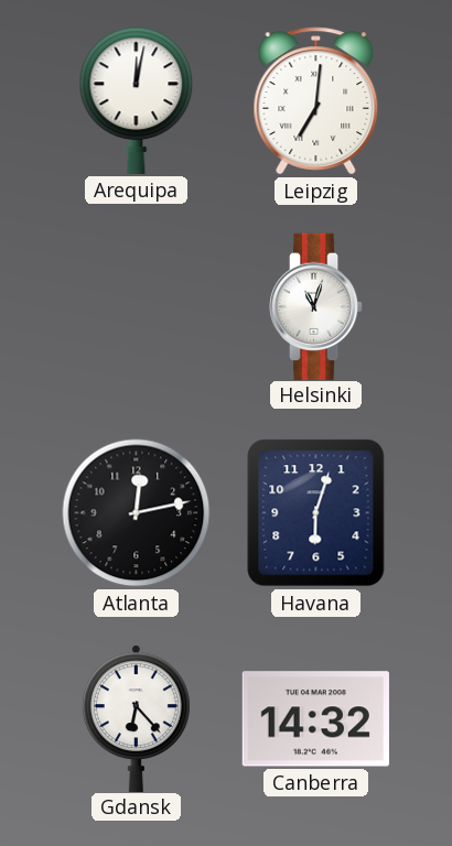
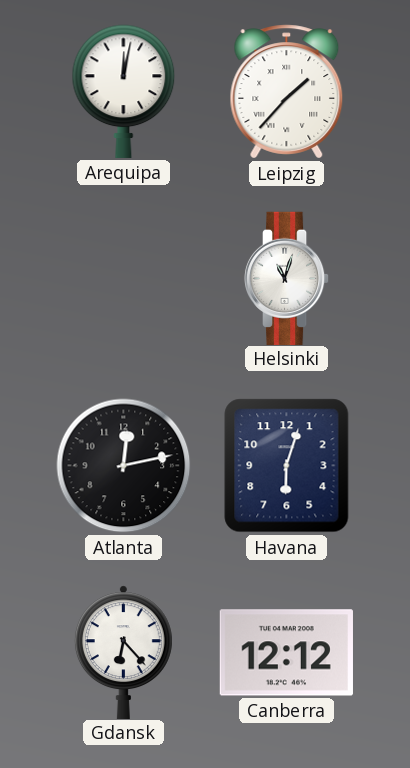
Leipzig: 7:01 -> 1:37
Canberra: 14:32 -> 12:12
